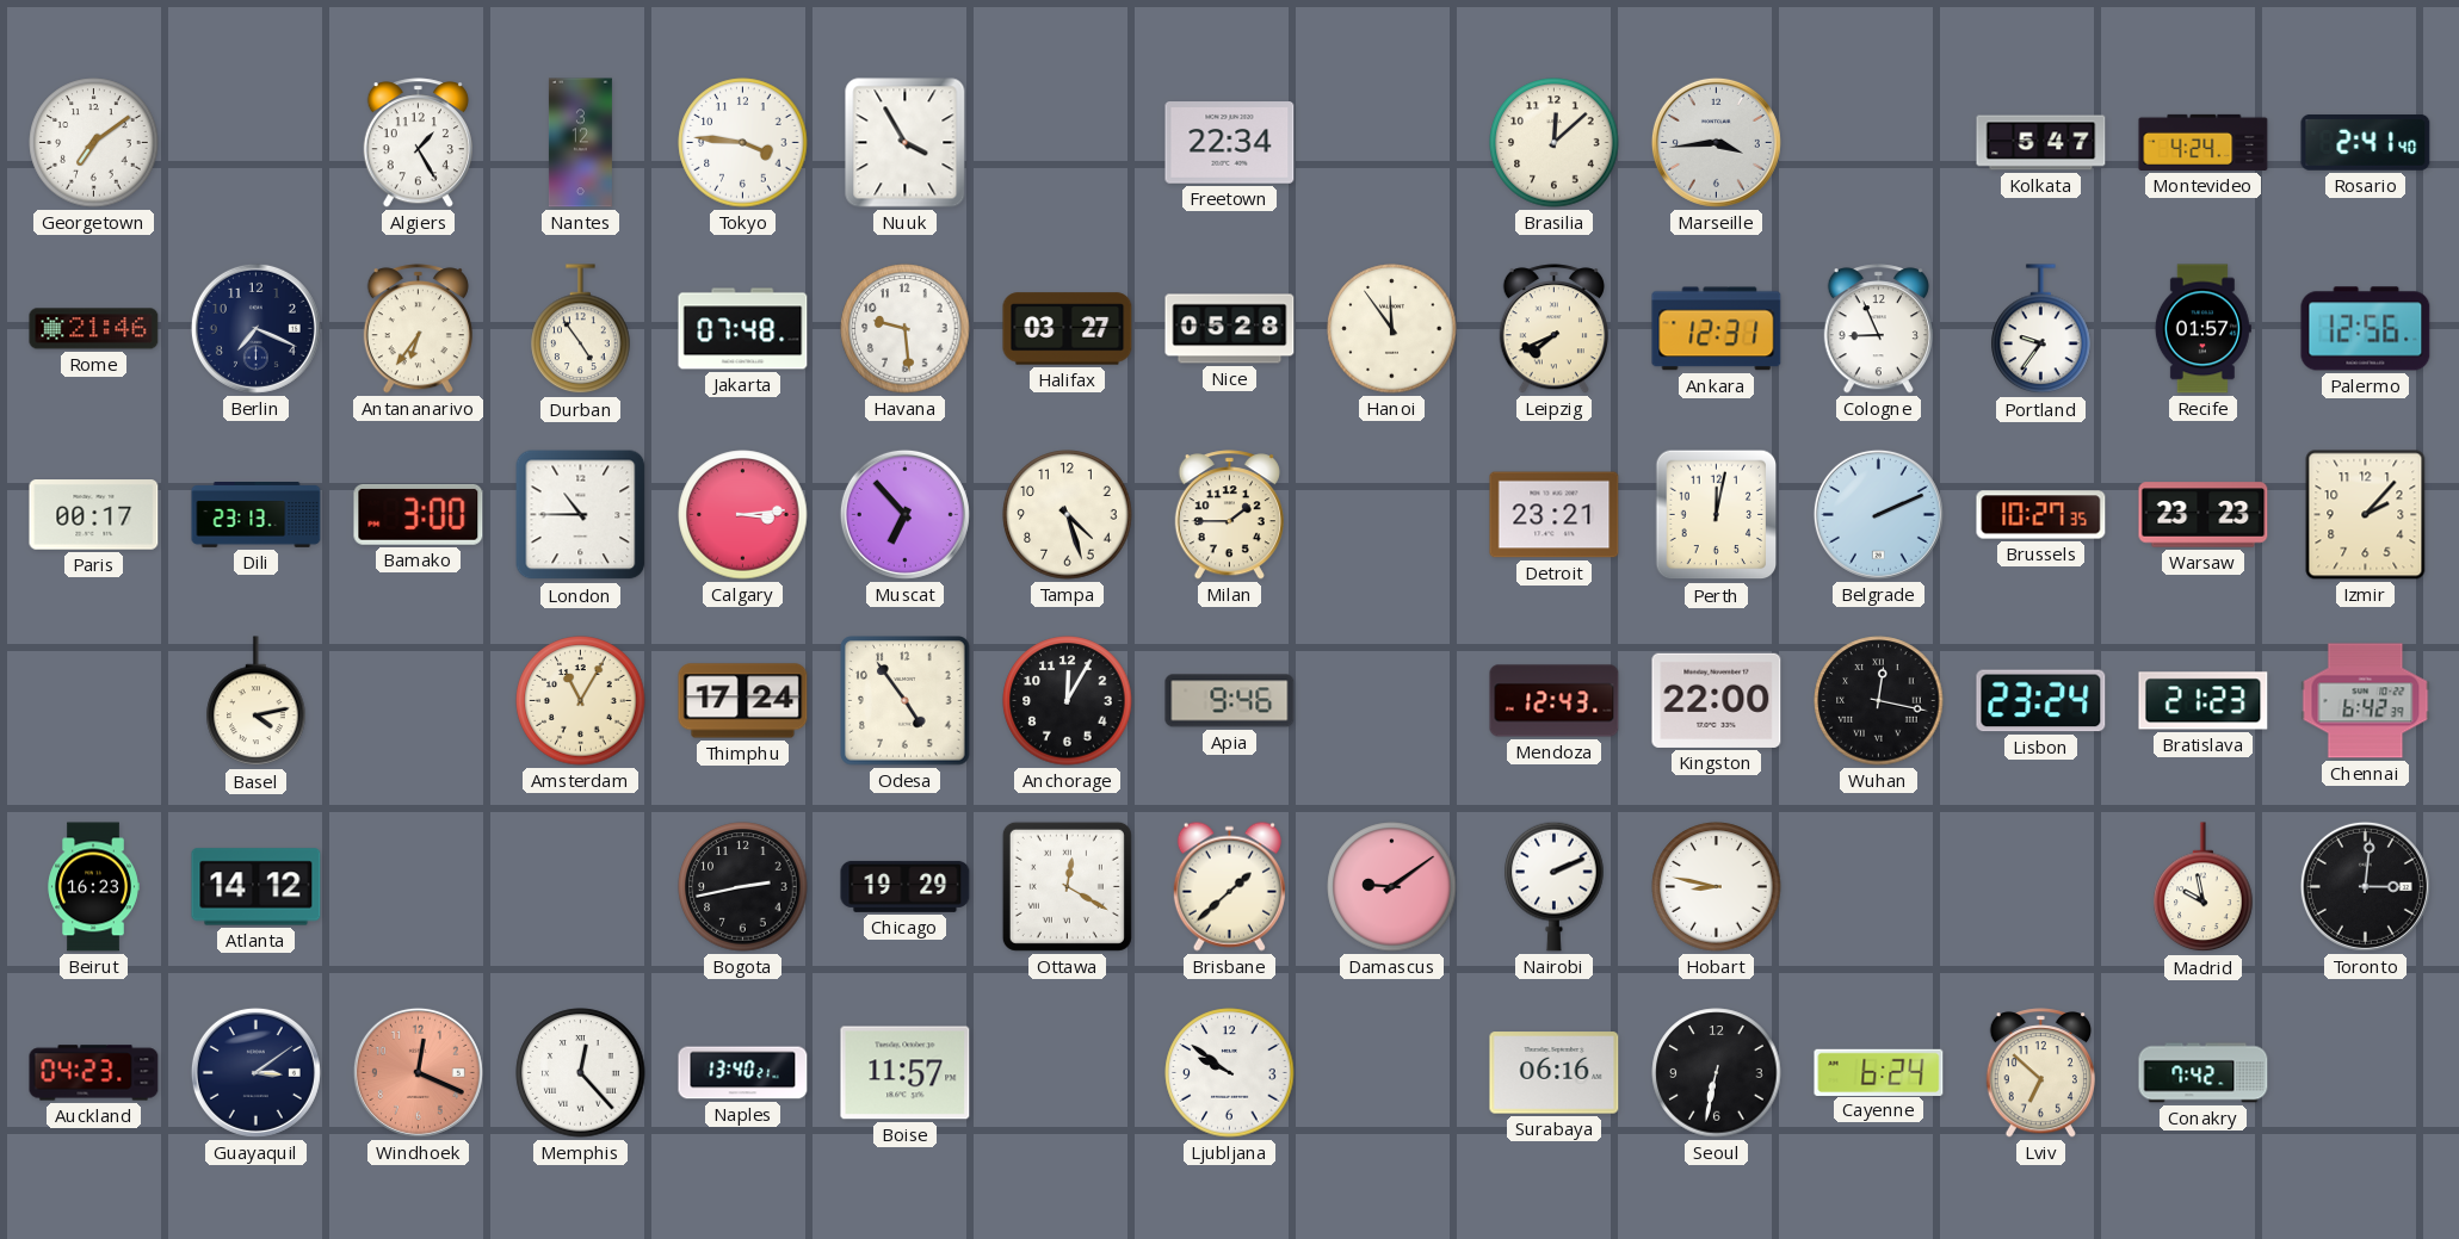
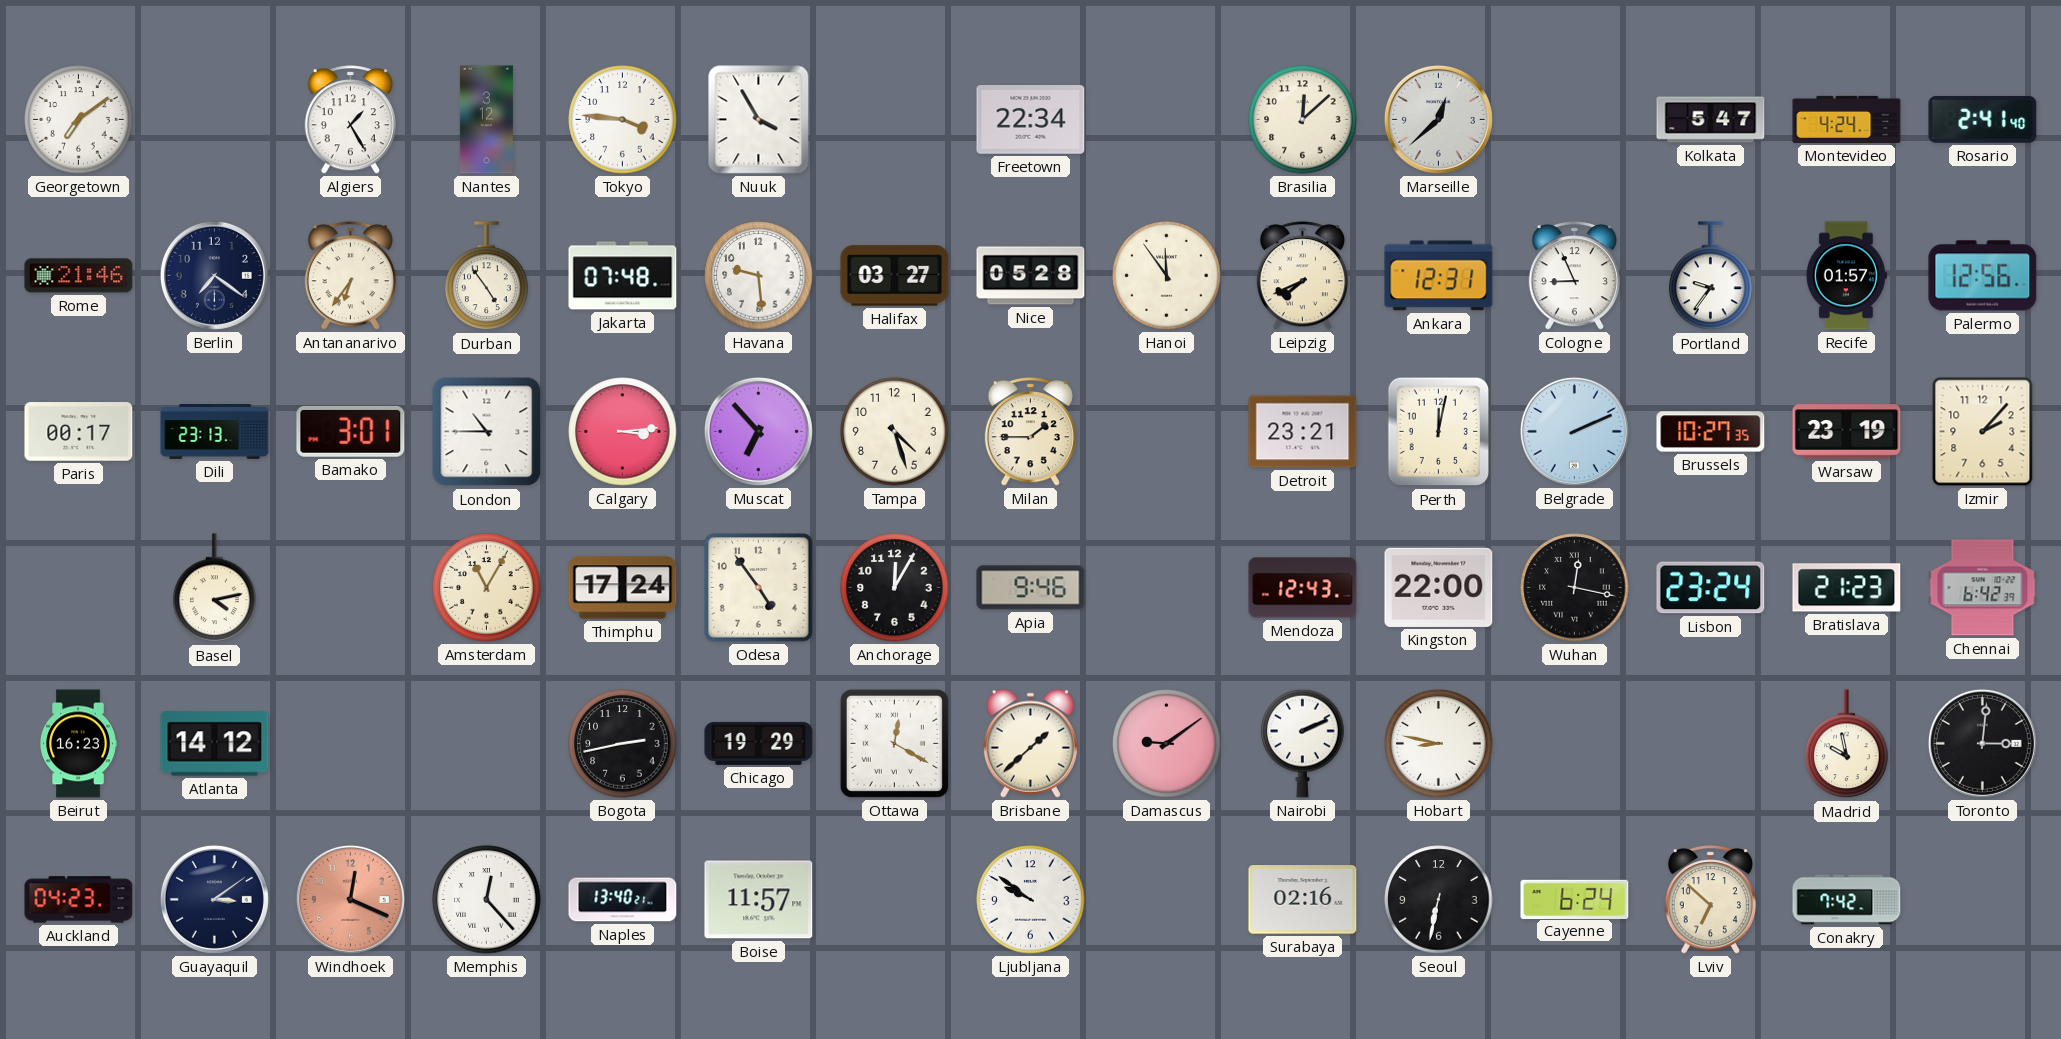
Marseille: 3:44 -> 12:38
Berlin: 7:19 -> 7:21
Bamako: 3:00 -> 3:01
Warsaw: 23:23 -> 23:19
Surabaya: 06:16 -> 02:16
